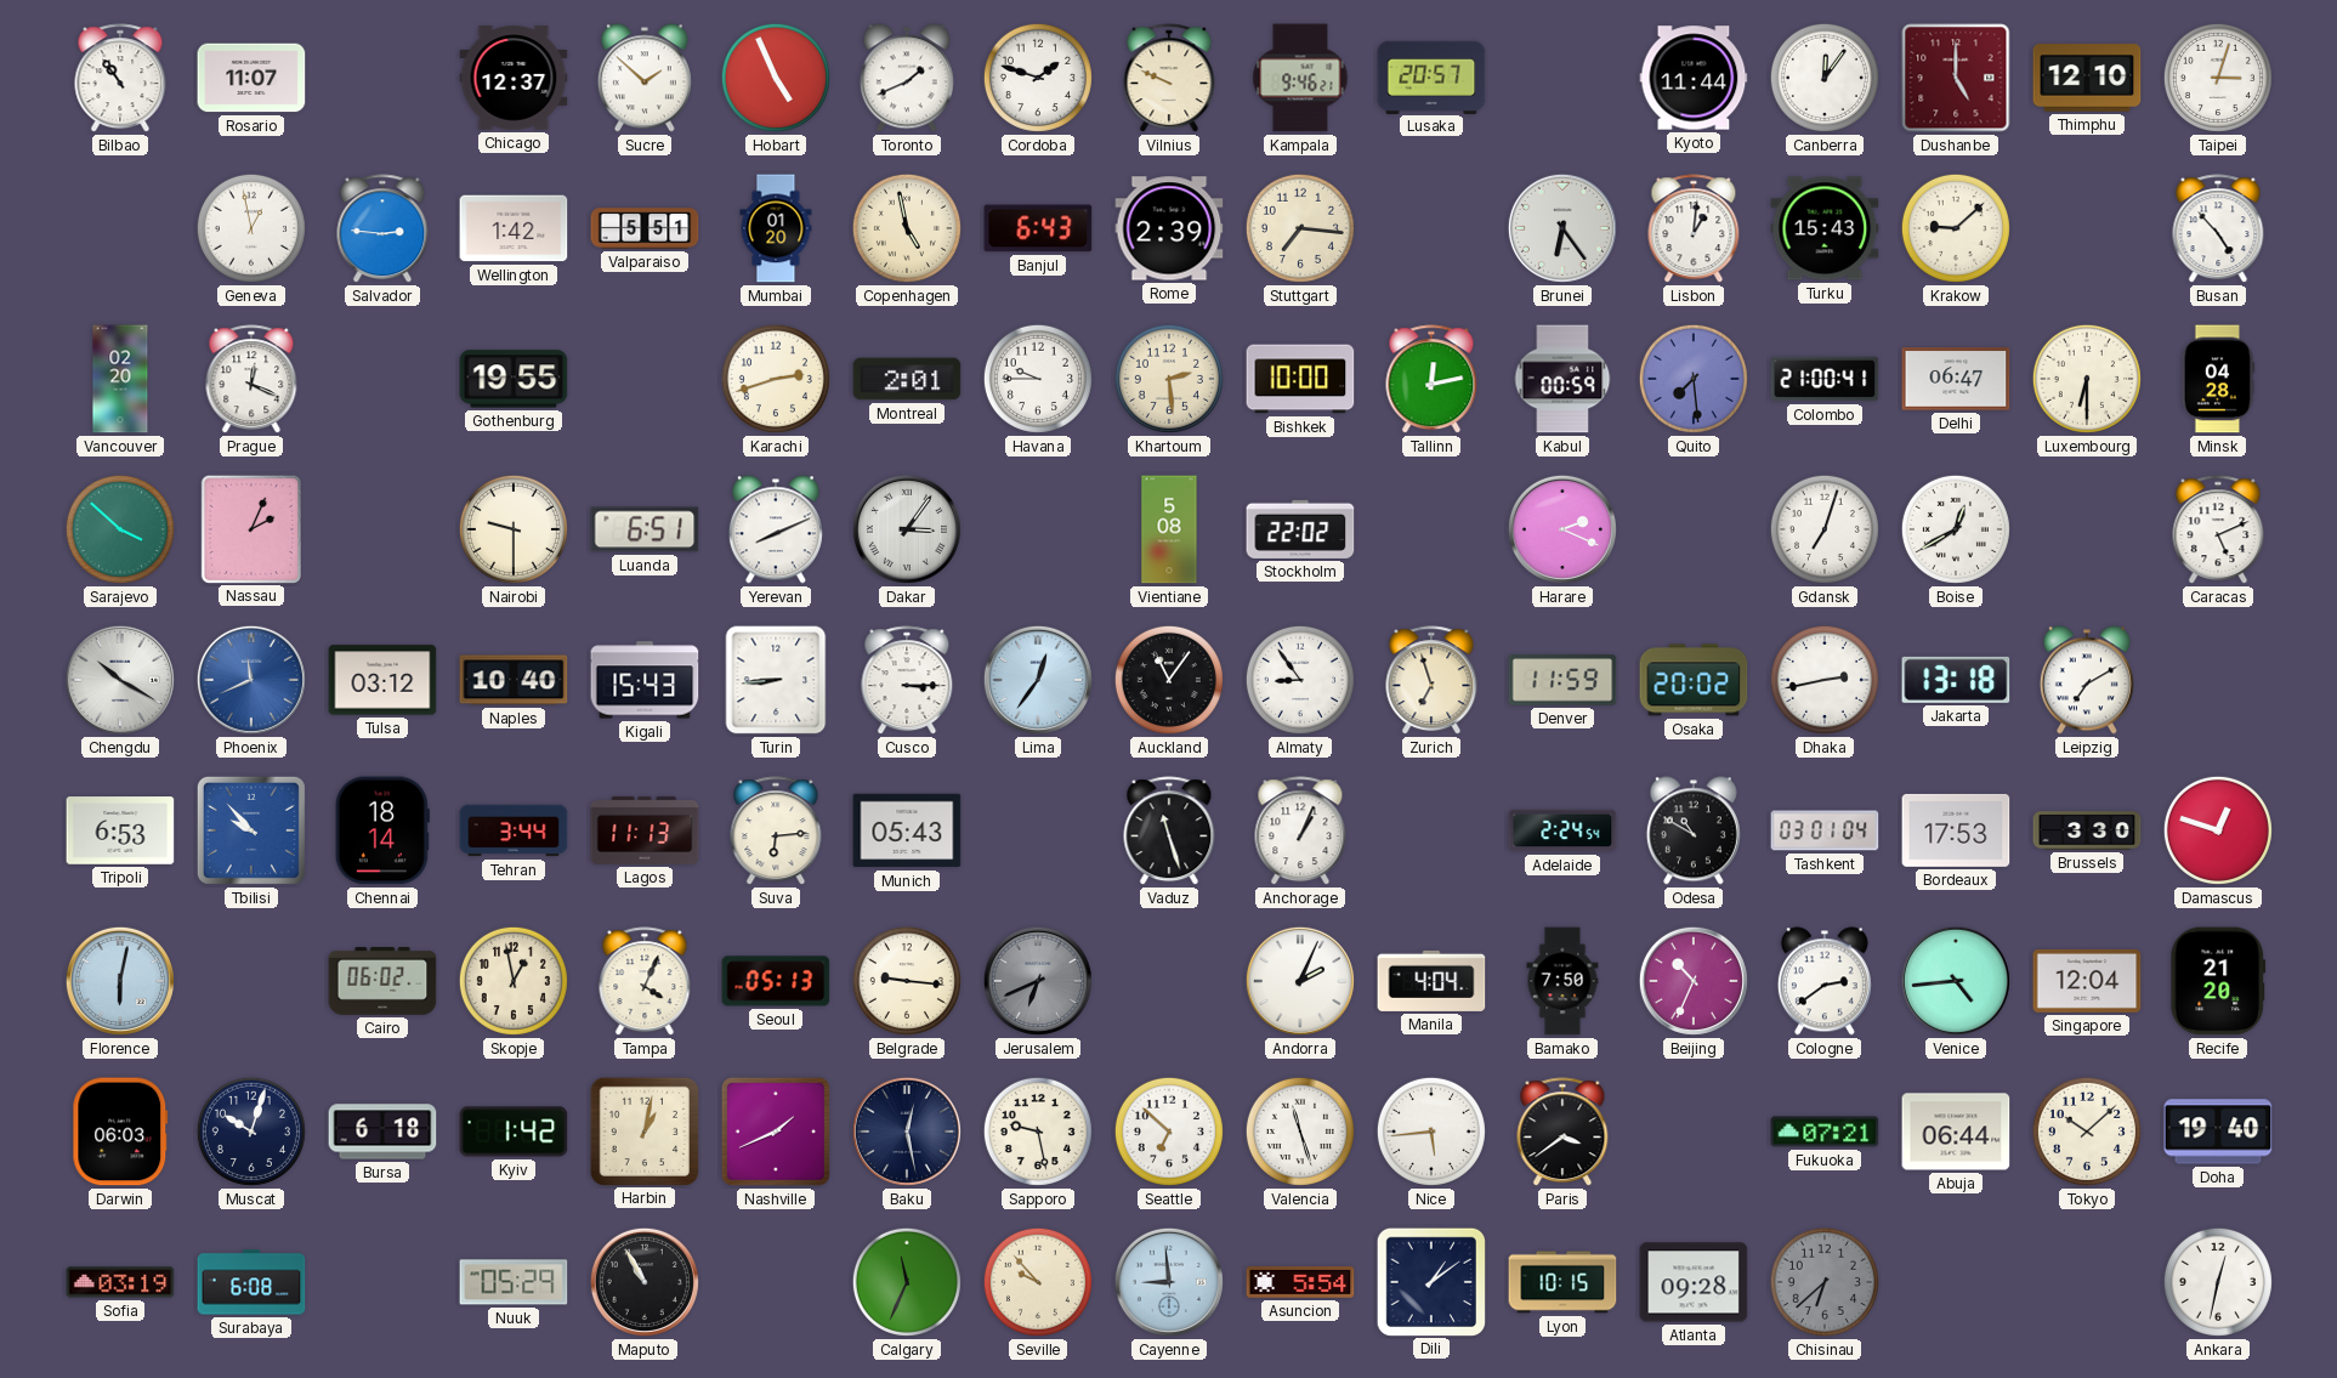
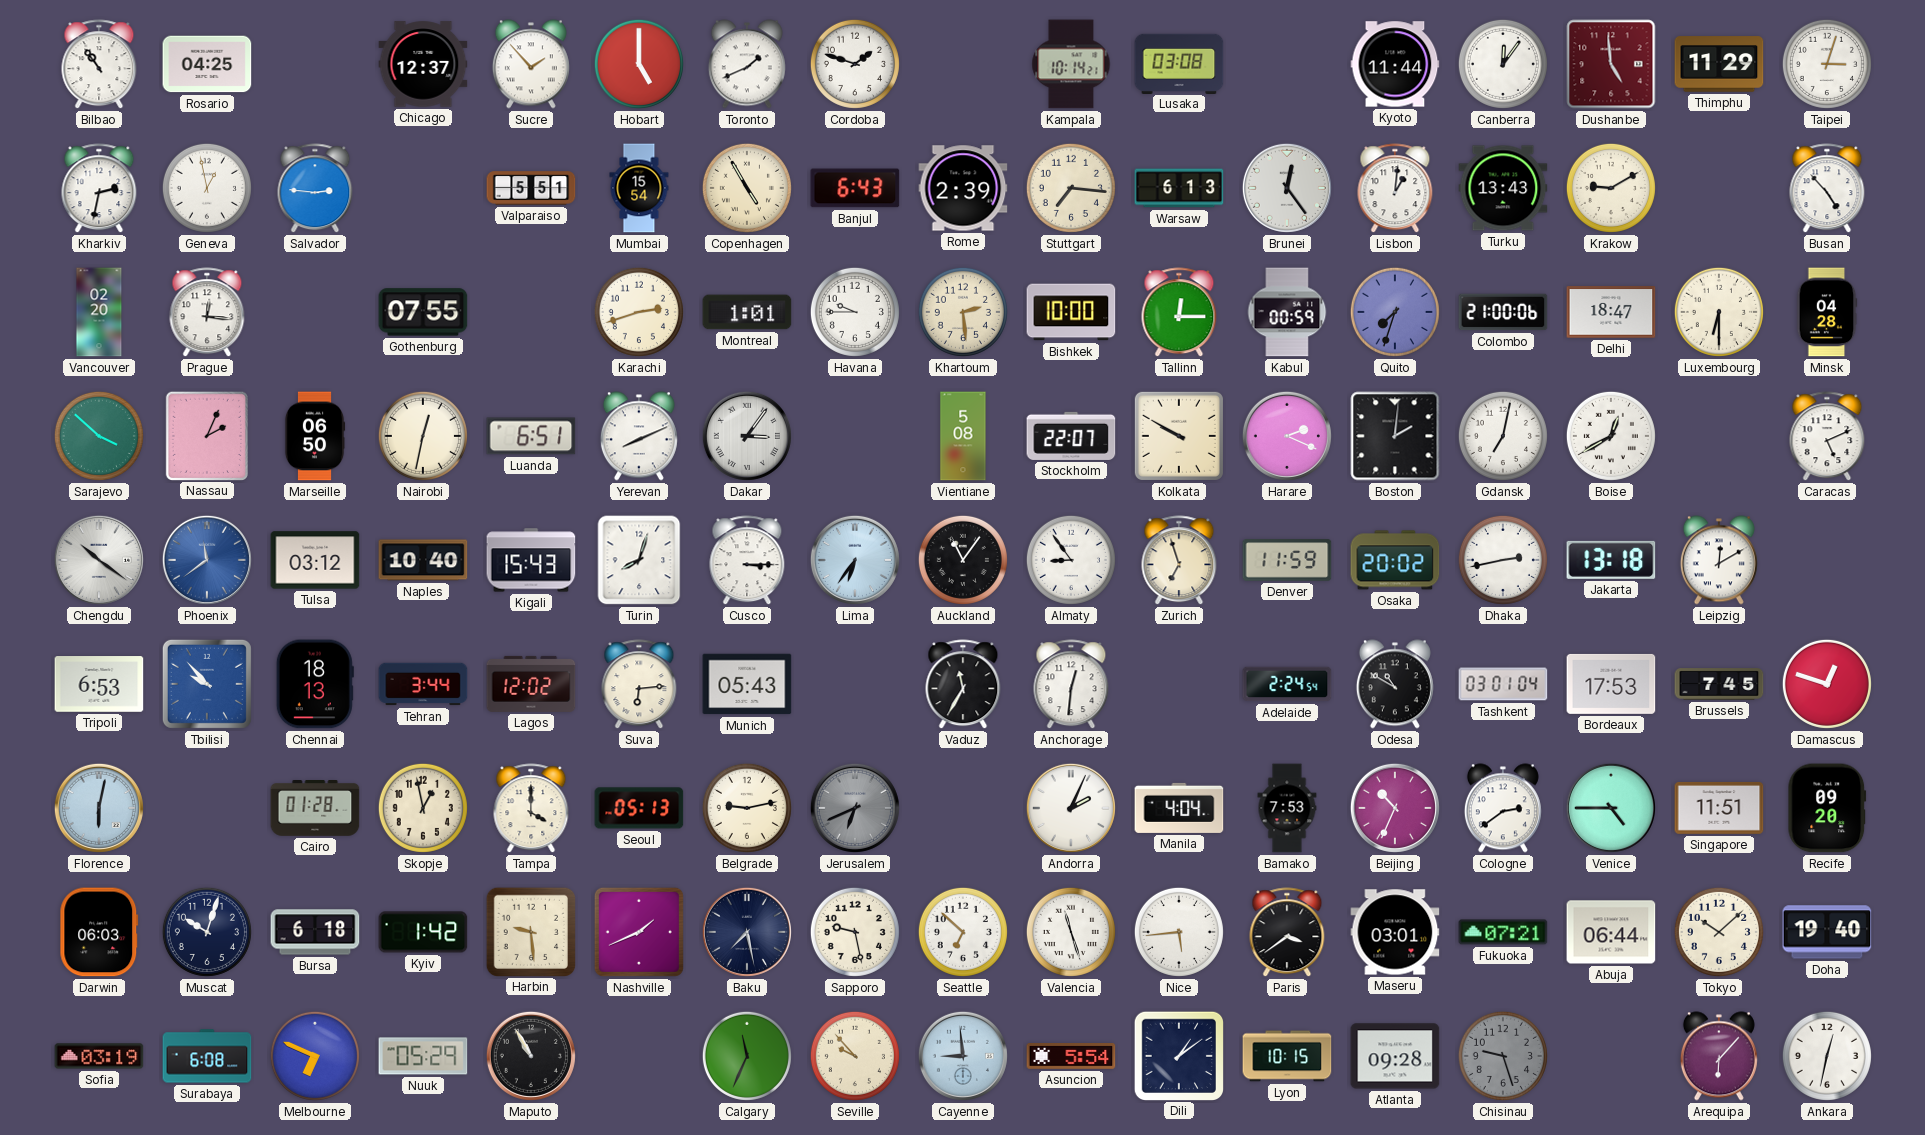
Rosario: 11:07 -> 04:25
Sucre: 1:52 -> 1:53
Hobart: 4:56 -> 5:00
Vilnius: 9:49 -> none
Kampala: 9:46 -> 10:14
Lusaka: 20:57 -> 03:08
Dushanbe: 5:00 -> 4:59
Thimphu: 12:10 -> 11:29
Kharkiv: none -> 2:32
Wellington: 1:42 -> none
Mumbai: 01:20 -> 15:54
Copenhagen: 4:58 -> 4:55
Warsaw: none -> 6:13
Brunei: 6:24 -> 12:24
Turku: 15:43 -> 13:43
Krakow: 9:08 -> 9:10
Prague: 12:19 -> 12:16
Gothenburg: 19:55 -> 07:55
Montreal: 2:01 -> 1:01
Tallinn: 12:13 -> 12:15
Quito: 7:29 -> 7:33
Colombo: 21:00:41 -> 21:00:06
Delhi: 06:47 -> 18:47
Marseille: none -> 06:50
Nairobi: 9:30 -> 12:32
Stockholm: 22:02 -> 22:07
Kolkata: none -> 9:50
Boston: none -> 2:01
Gdansk: 7:03 -> 7:02
Chengdu: 10:20 -> 10:21
Phoenix: 11:41 -> 11:39
Turin: 8:44 -> 8:03
Lima: 12:36 -> 6:36
Leipzig: 7:10 -> 12:10
Chennai: 18:14 -> 18:13
Lagos: 11:13 -> 12:02
Vaduz: 11:27 -> 11:35
Anchorage: 1:04 -> 12:31
Brussels: 3:30 -> 7:45
Cairo: 06:02 -> 01:28
Tampa: 4:04 -> 4:00
Belgrade: 9:16 -> 9:13
Bamako: 7:50 -> 7:53
Venice: 4:44 -> 4:45
Singapore: 12:04 -> 11:51
Recife: 21:20 -> 09:20
Harbin: 1:02 -> 9:29
Baku: 12:28 -> 7:28
Maseru: none -> 03:01
Melbourne: none -> 6:49
Chisinau: 6:38 -> 9:27
Arequipa: none -> 6:07
